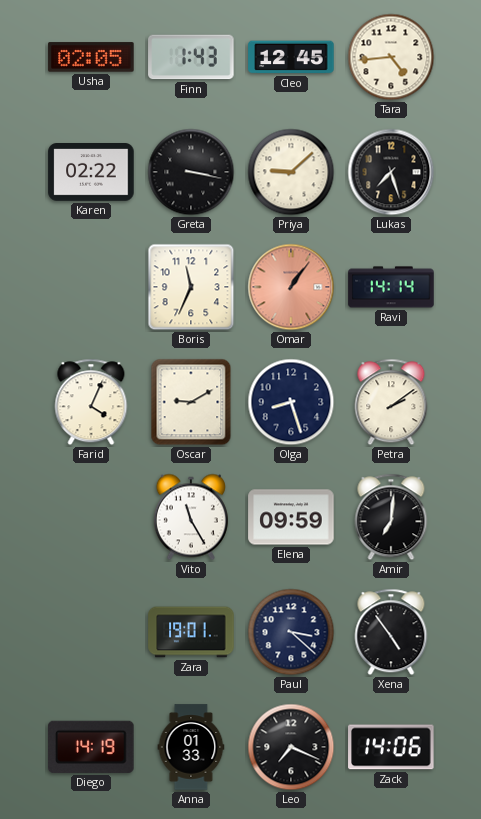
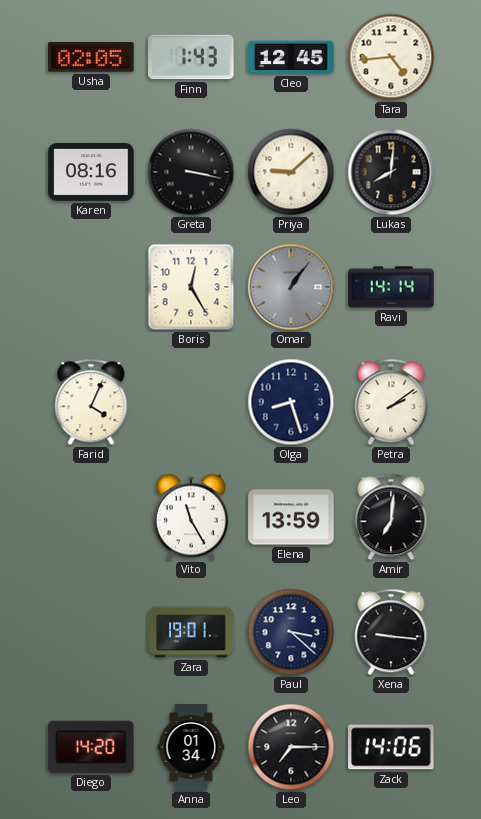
Karen: 02:22 -> 08:16
Lukas: 7:27 -> 8:01
Boris: 11:34 -> 12:25
Omar dial: salmon -> grey
Oscar: 9:10 -> none
Elena: 09:59 -> 13:59
Xena: 4:54 -> 9:16
Diego: 14:19 -> 14:20
Anna: 01:33 -> 01:34
Leo: 7:19 -> 7:15
